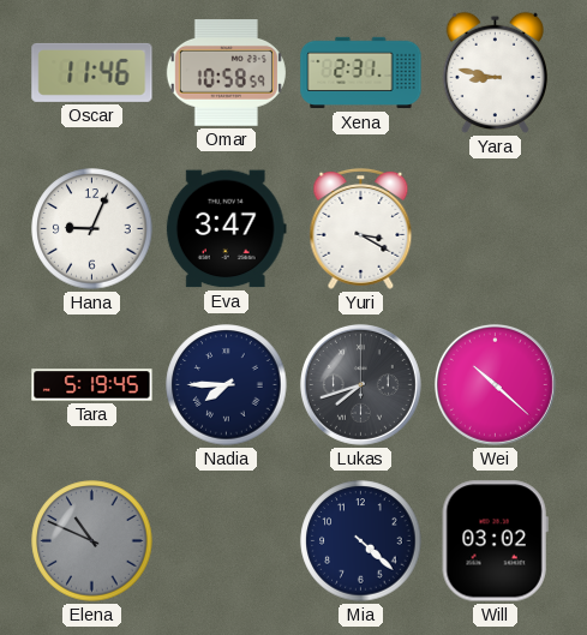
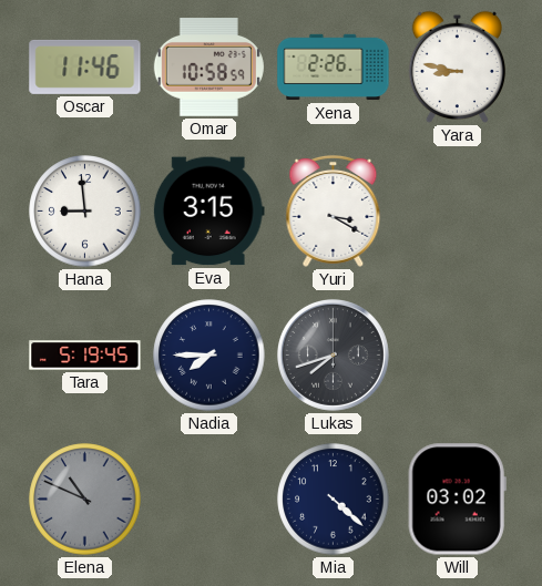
Xena: 2:31 -> 2:26
Hana: 9:04 -> 8:59
Eva: 3:47 -> 3:15
Wei: 10:22 -> none
